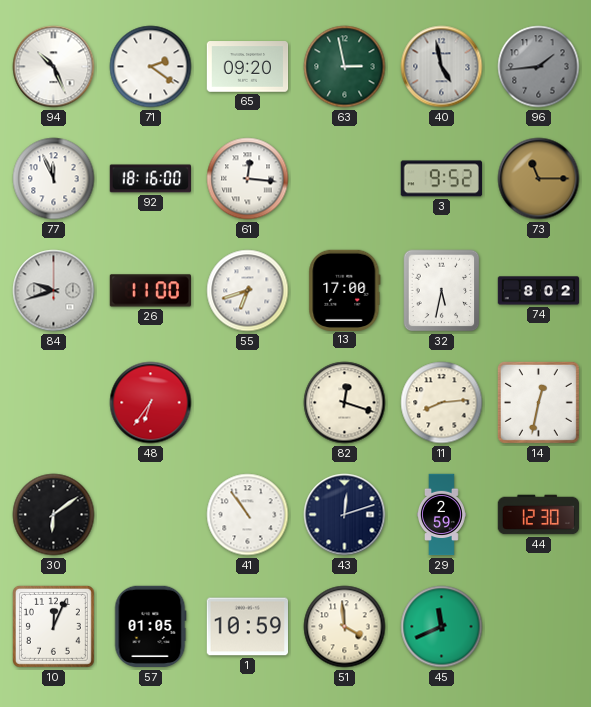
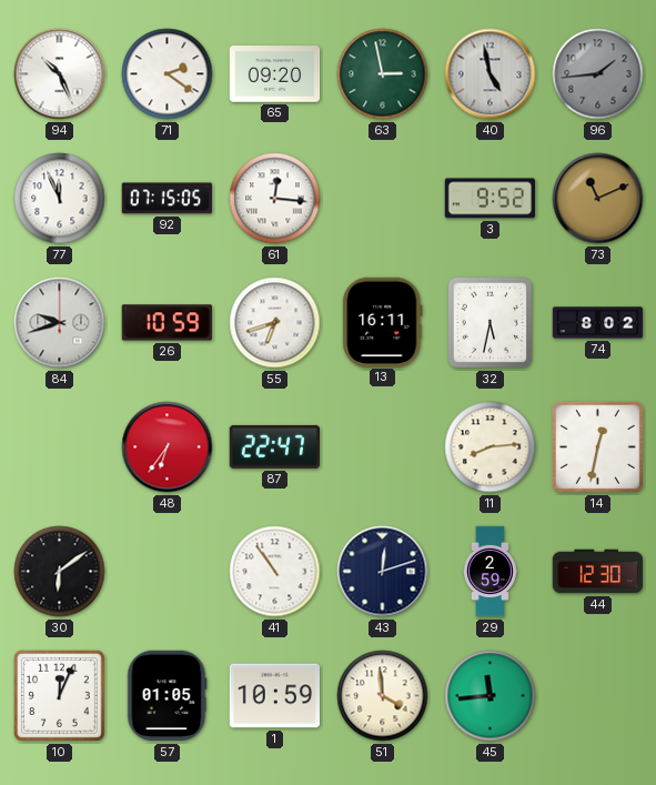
92: 18:16 -> 07:15
73: 11:15 -> 11:11
26: 11:00 -> 10:59
13: 17:00 -> 16:11
87: none -> 22:47
82: 12:18 -> none
45: 11:41 -> 11:44
